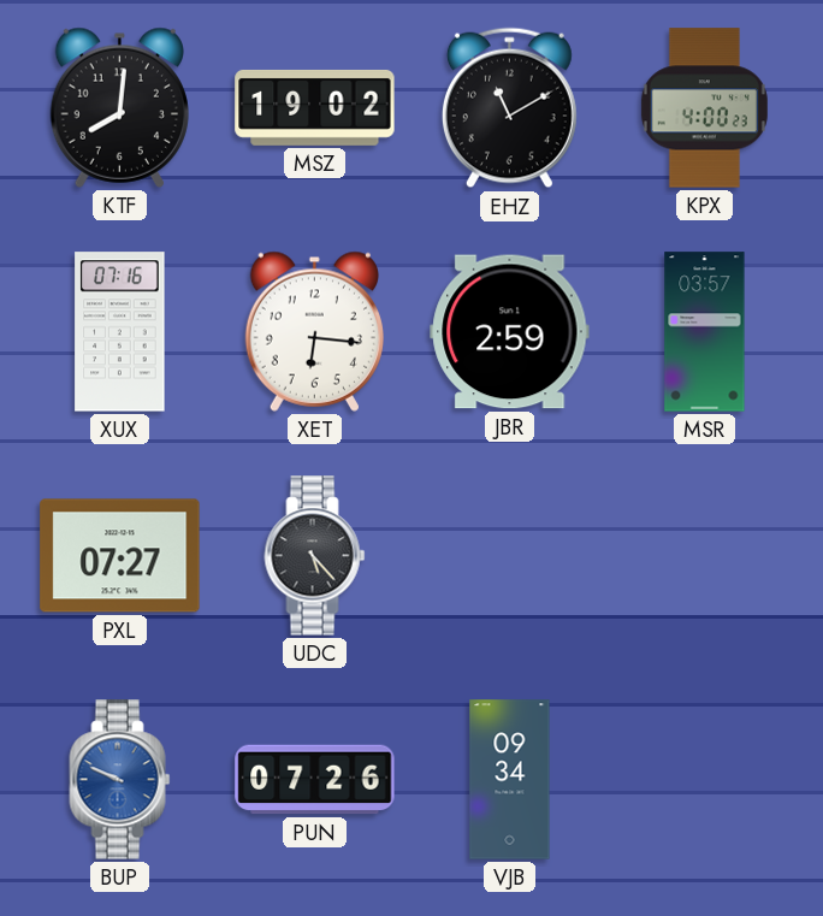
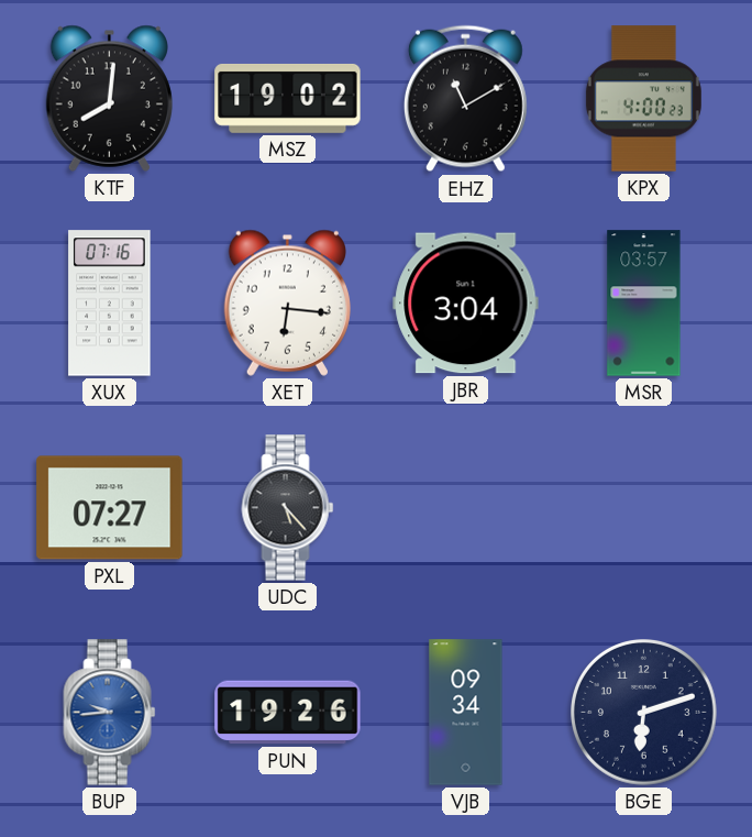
JBR: 2:59 -> 3:04
BUP: 9:49 -> 9:44
PUN: 07:26 -> 19:26
BGE: none -> 6:12
